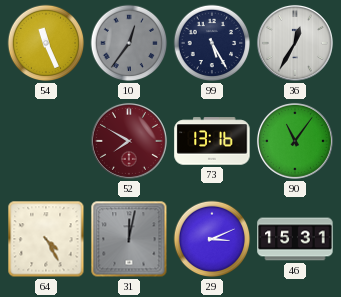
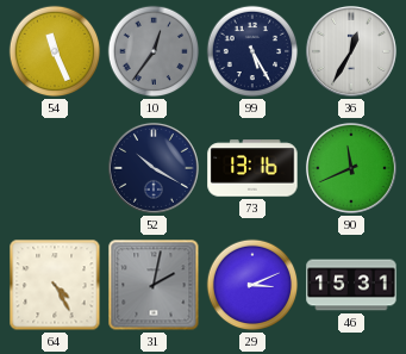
52: 7:50 -> 10:20
52 dial: burgundy -> navy
90: 11:06 -> 11:41
31: 12:02 -> 2:02
